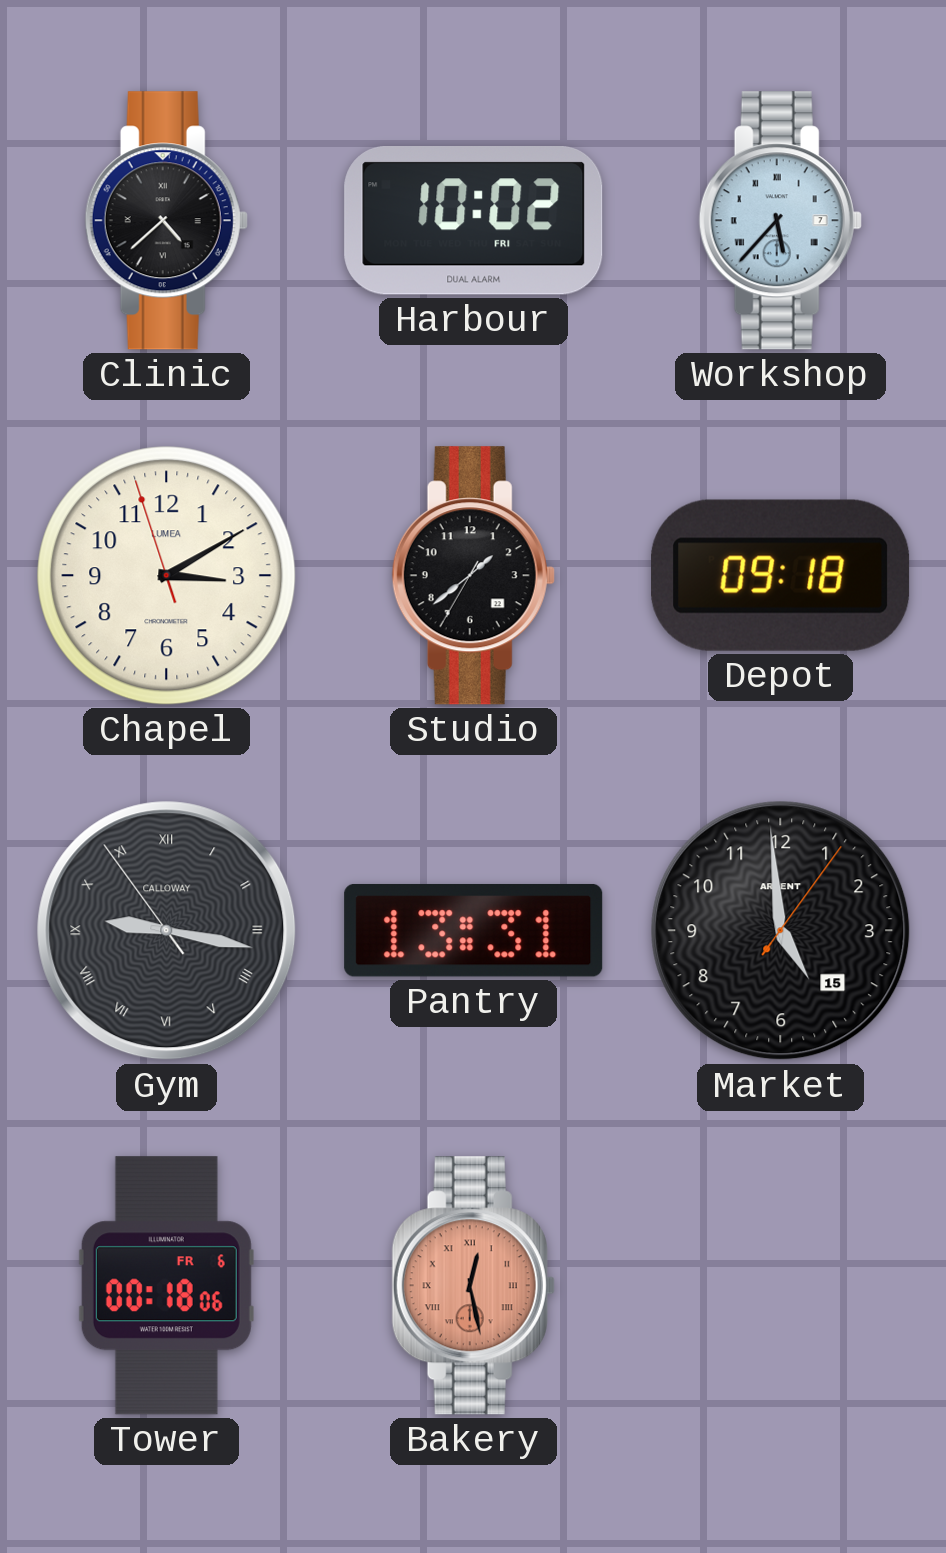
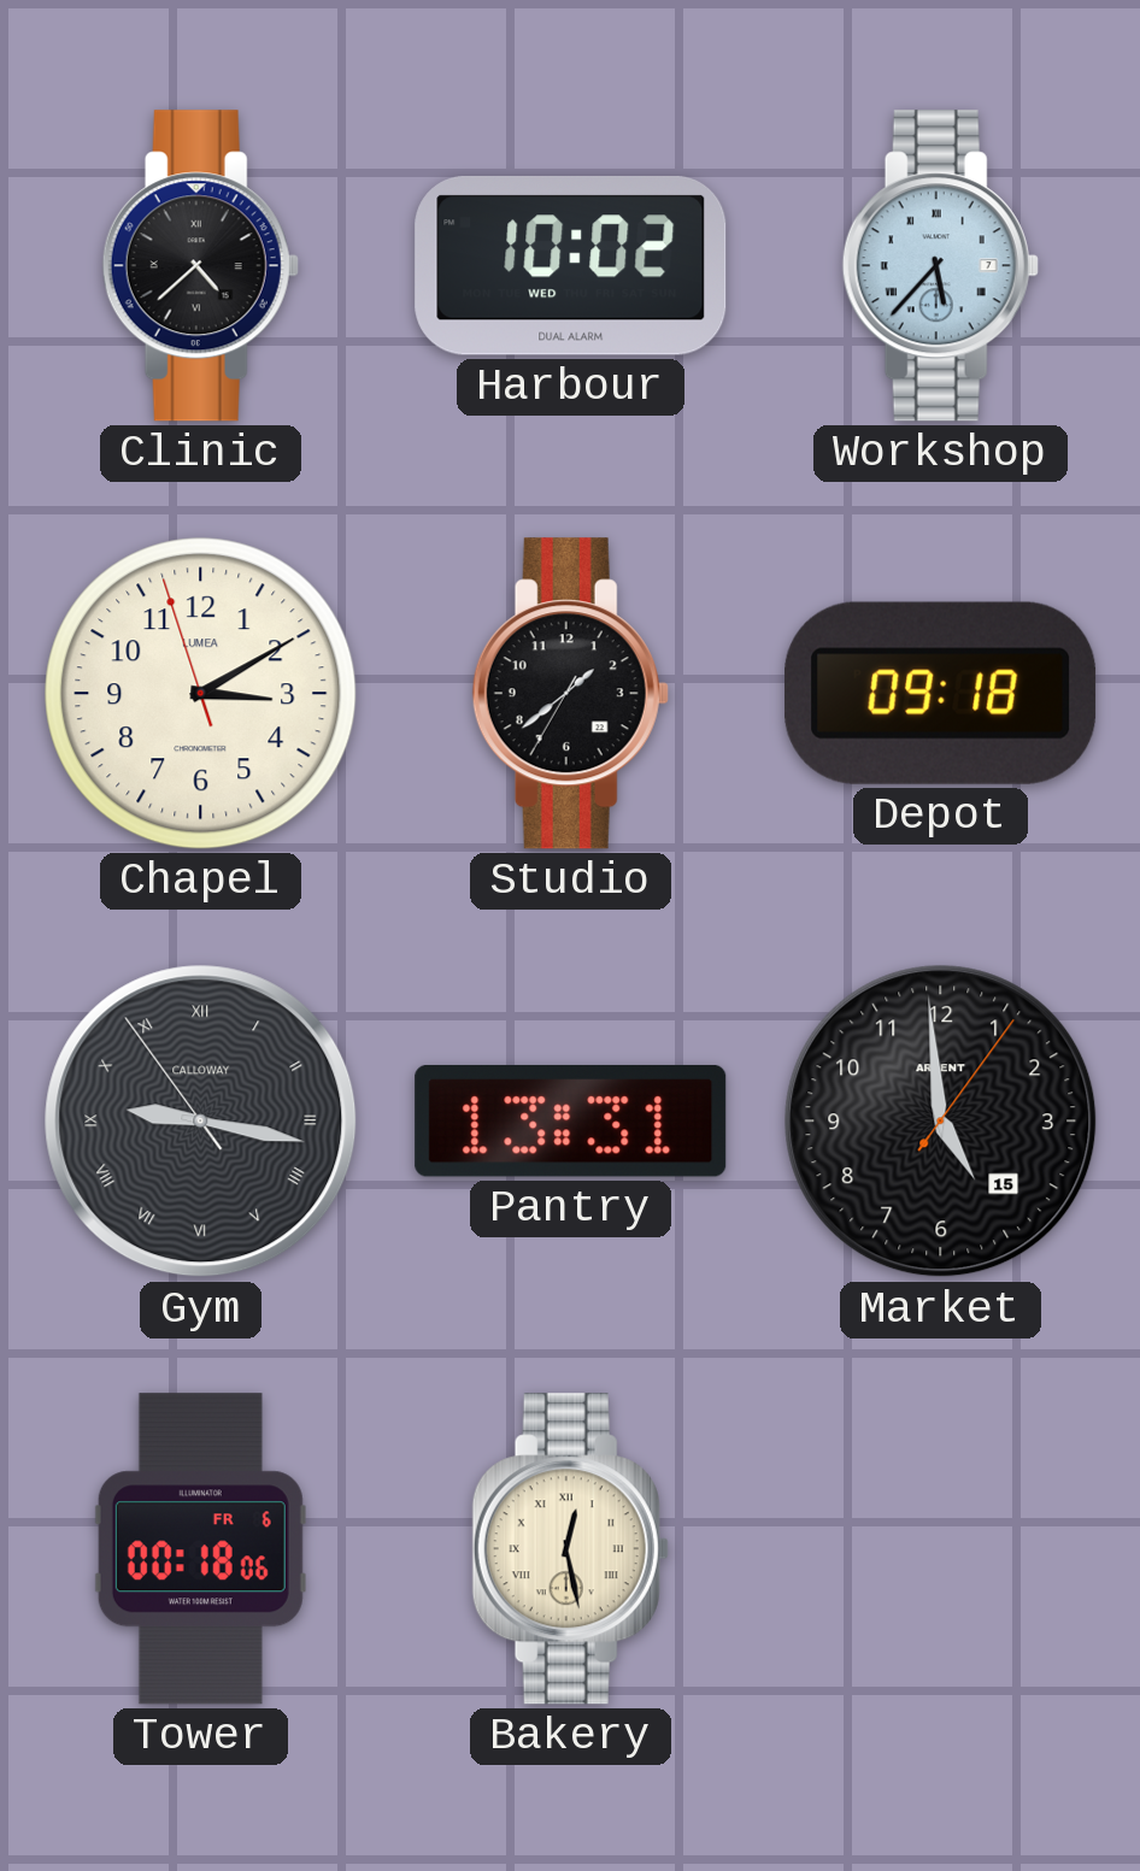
Harbour date: FRI -> WED
Bakery dial: salmon -> cream
